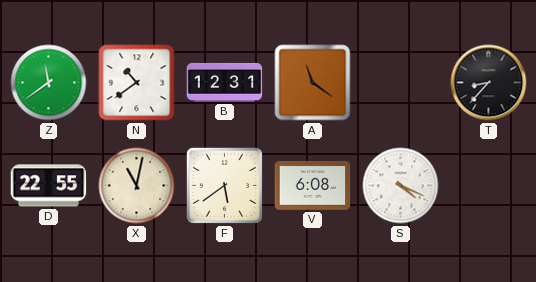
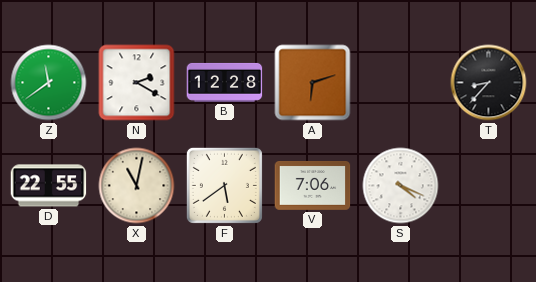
N: 10:39 -> 2:20
B: 12:31 -> 12:28
A: 11:21 -> 6:12
V: 6:08 -> 7:06
